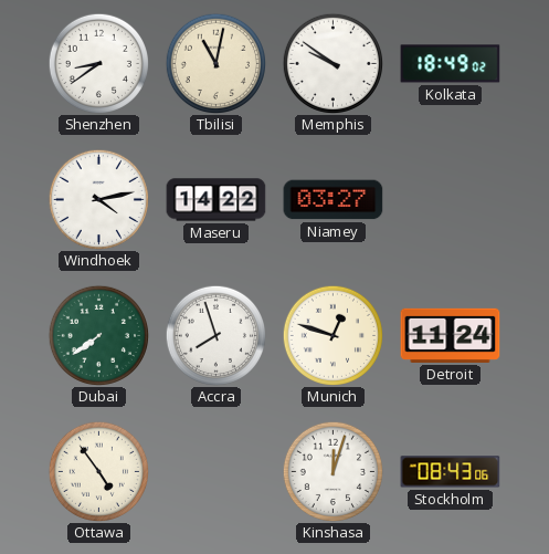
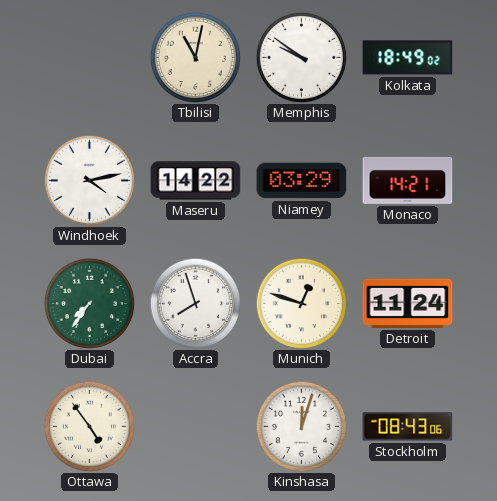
Shenzhen: 8:39 -> none
Niamey: 03:27 -> 03:29
Monaco: none -> 14:21
Dubai: 7:39 -> 7:36
